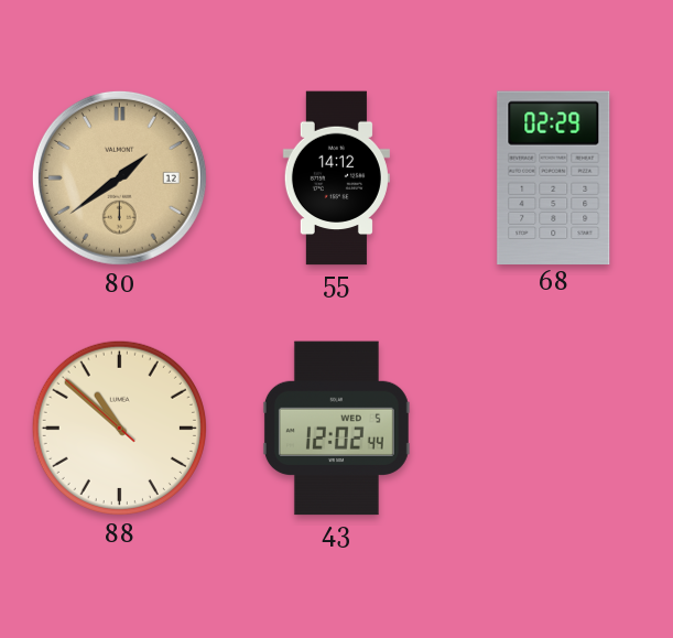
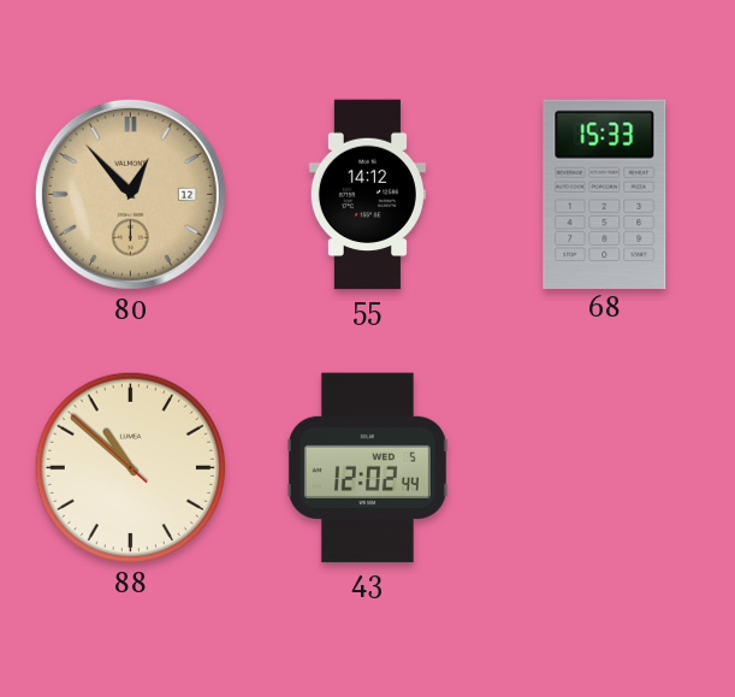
80: 1:39 -> 12:53
68: 02:29 -> 15:33
